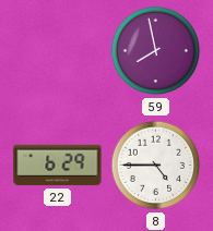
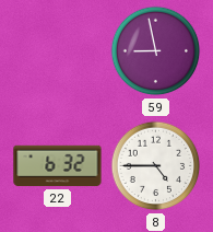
59: 7:58 -> 8:58
22: 6:29 -> 6:32
